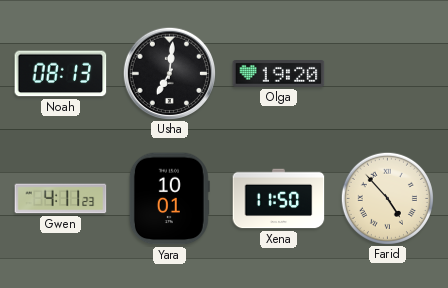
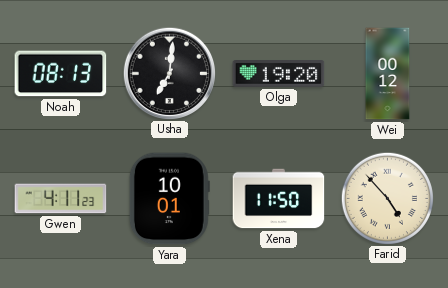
Wei: none -> 00:12
